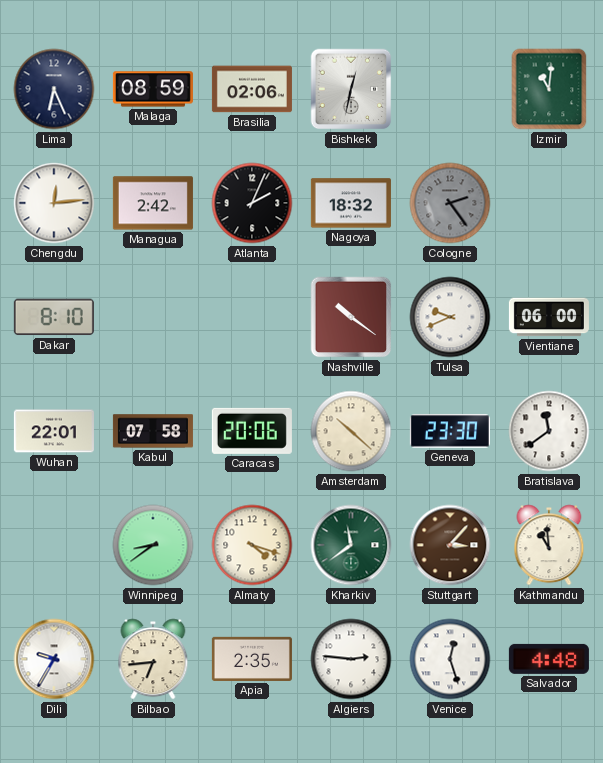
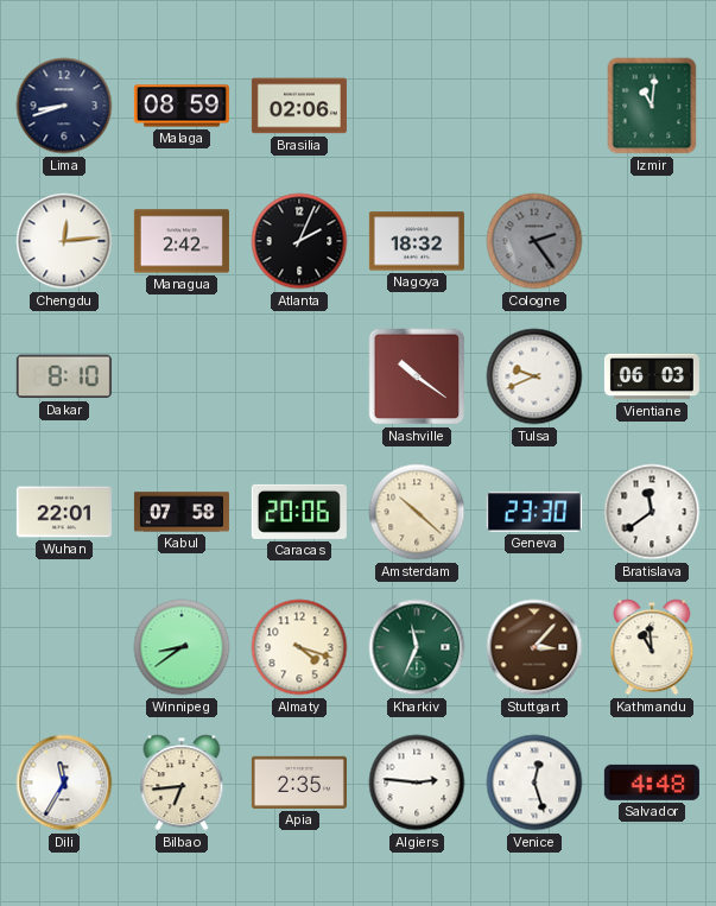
Lima: 6:26 -> 8:42
Bishkek: 12:32 -> none
Vientiane: 06:00 -> 06:03
Kharkiv: 11:39 -> 11:34
Dili: 9:35 -> 11:35
